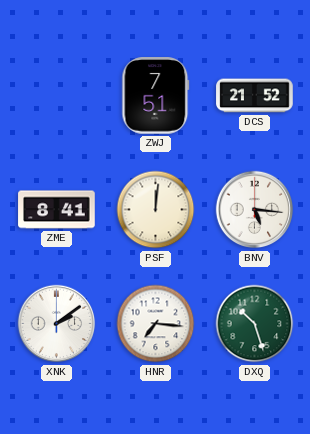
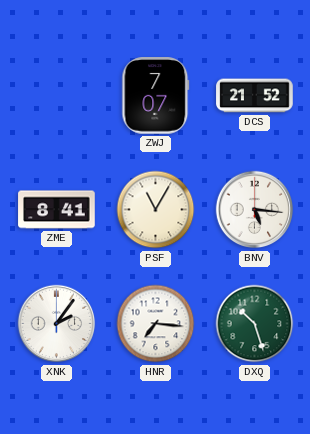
ZWJ: 7:51 -> 7:07
PSF: 12:01 -> 11:05
XNK: 2:09 -> 2:06
